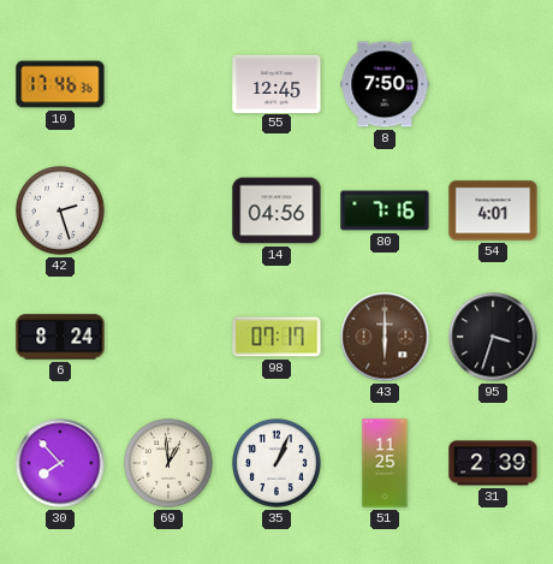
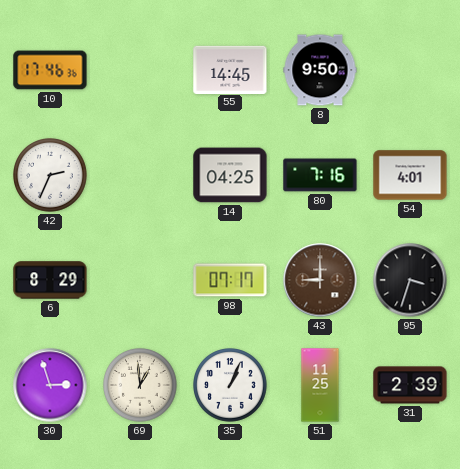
55: 12:45 -> 14:45
8: 7:50 -> 9:50
42: 2:27 -> 2:34
14: 04:56 -> 04:25
6: 8:24 -> 8:29
43: 6:00 -> 9:00
30: 7:53 -> 2:57
